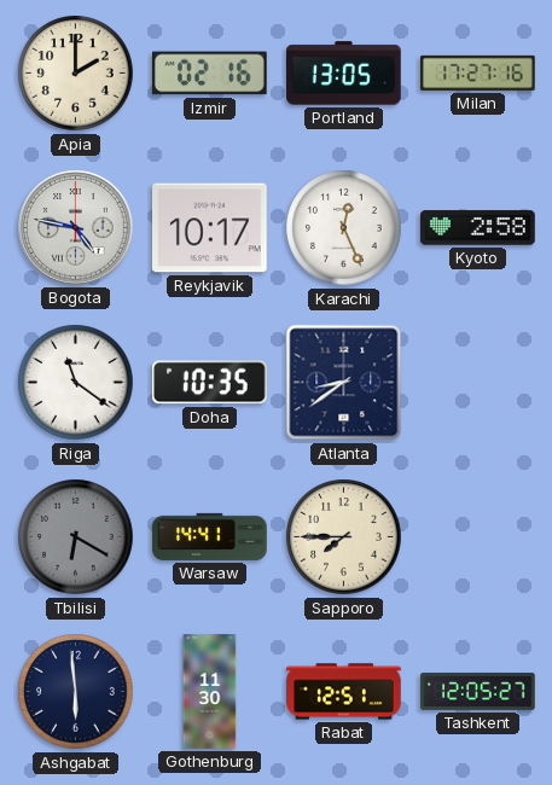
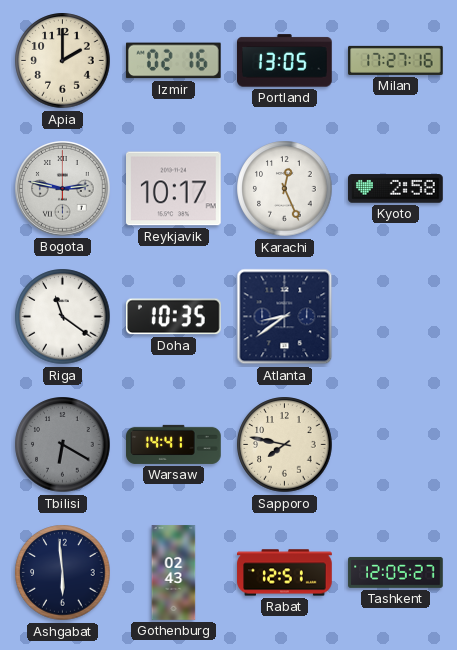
Bogota: 4:47 -> 2:47
Sapporo: 7:45 -> 7:47
Gothenburg: 11:30 -> 02:43
